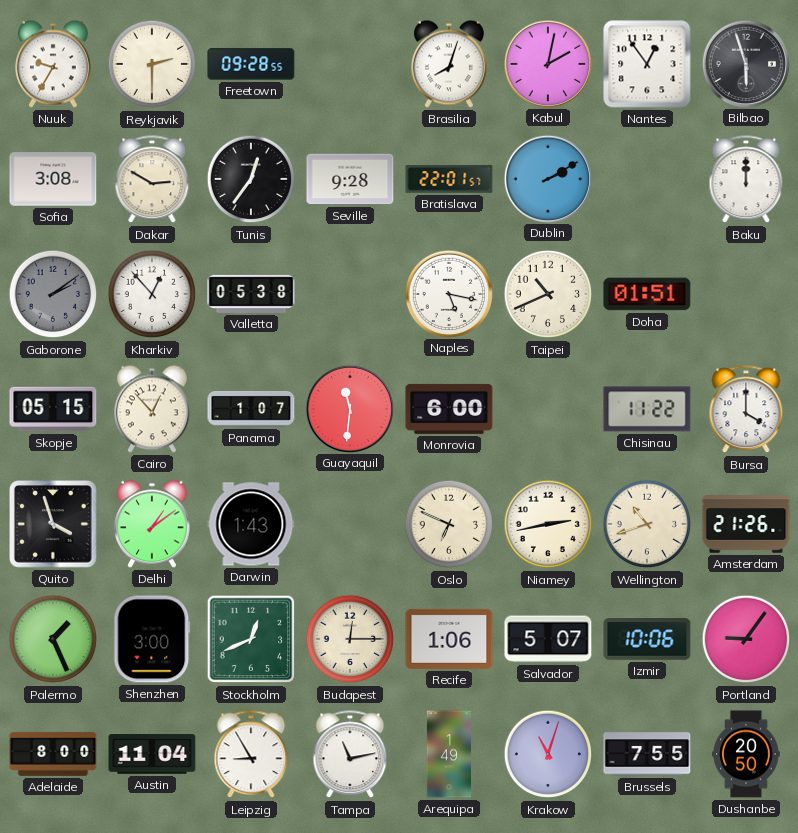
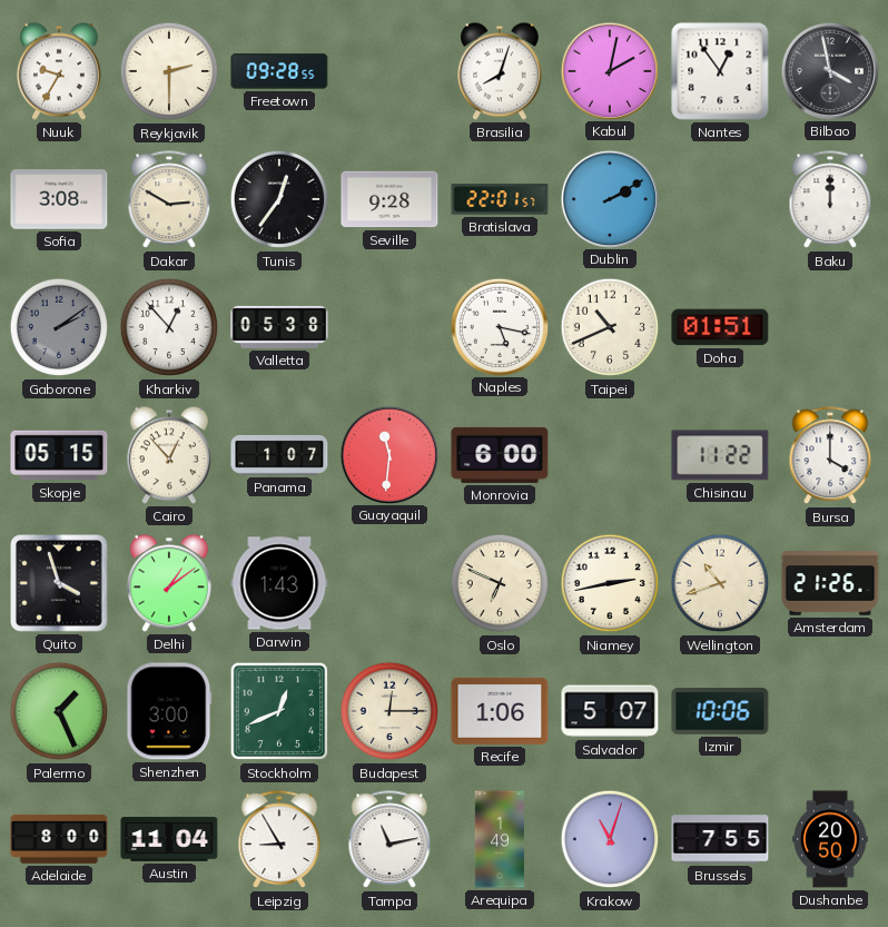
Bilbao: 5:57 -> 3:58
Portland: 9:06 -> none
